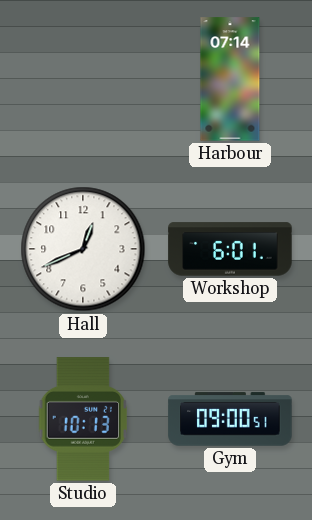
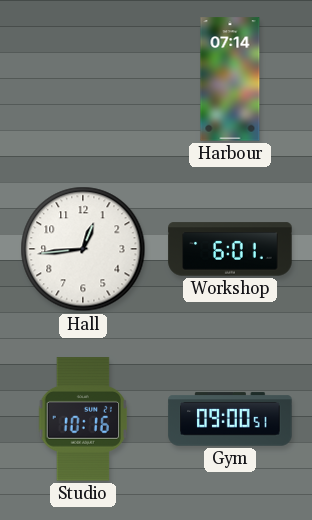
Hall: 12:41 -> 12:44
Studio: 10:13 -> 10:16
